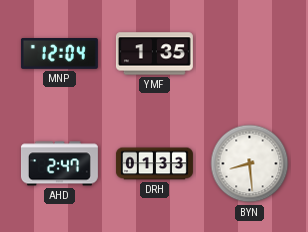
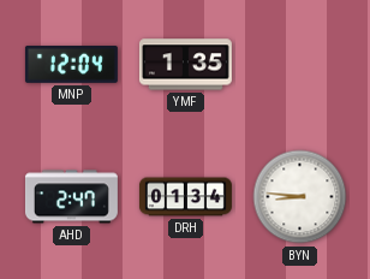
DRH: 01:33 -> 01:34
BYN: 8:29 -> 8:46
